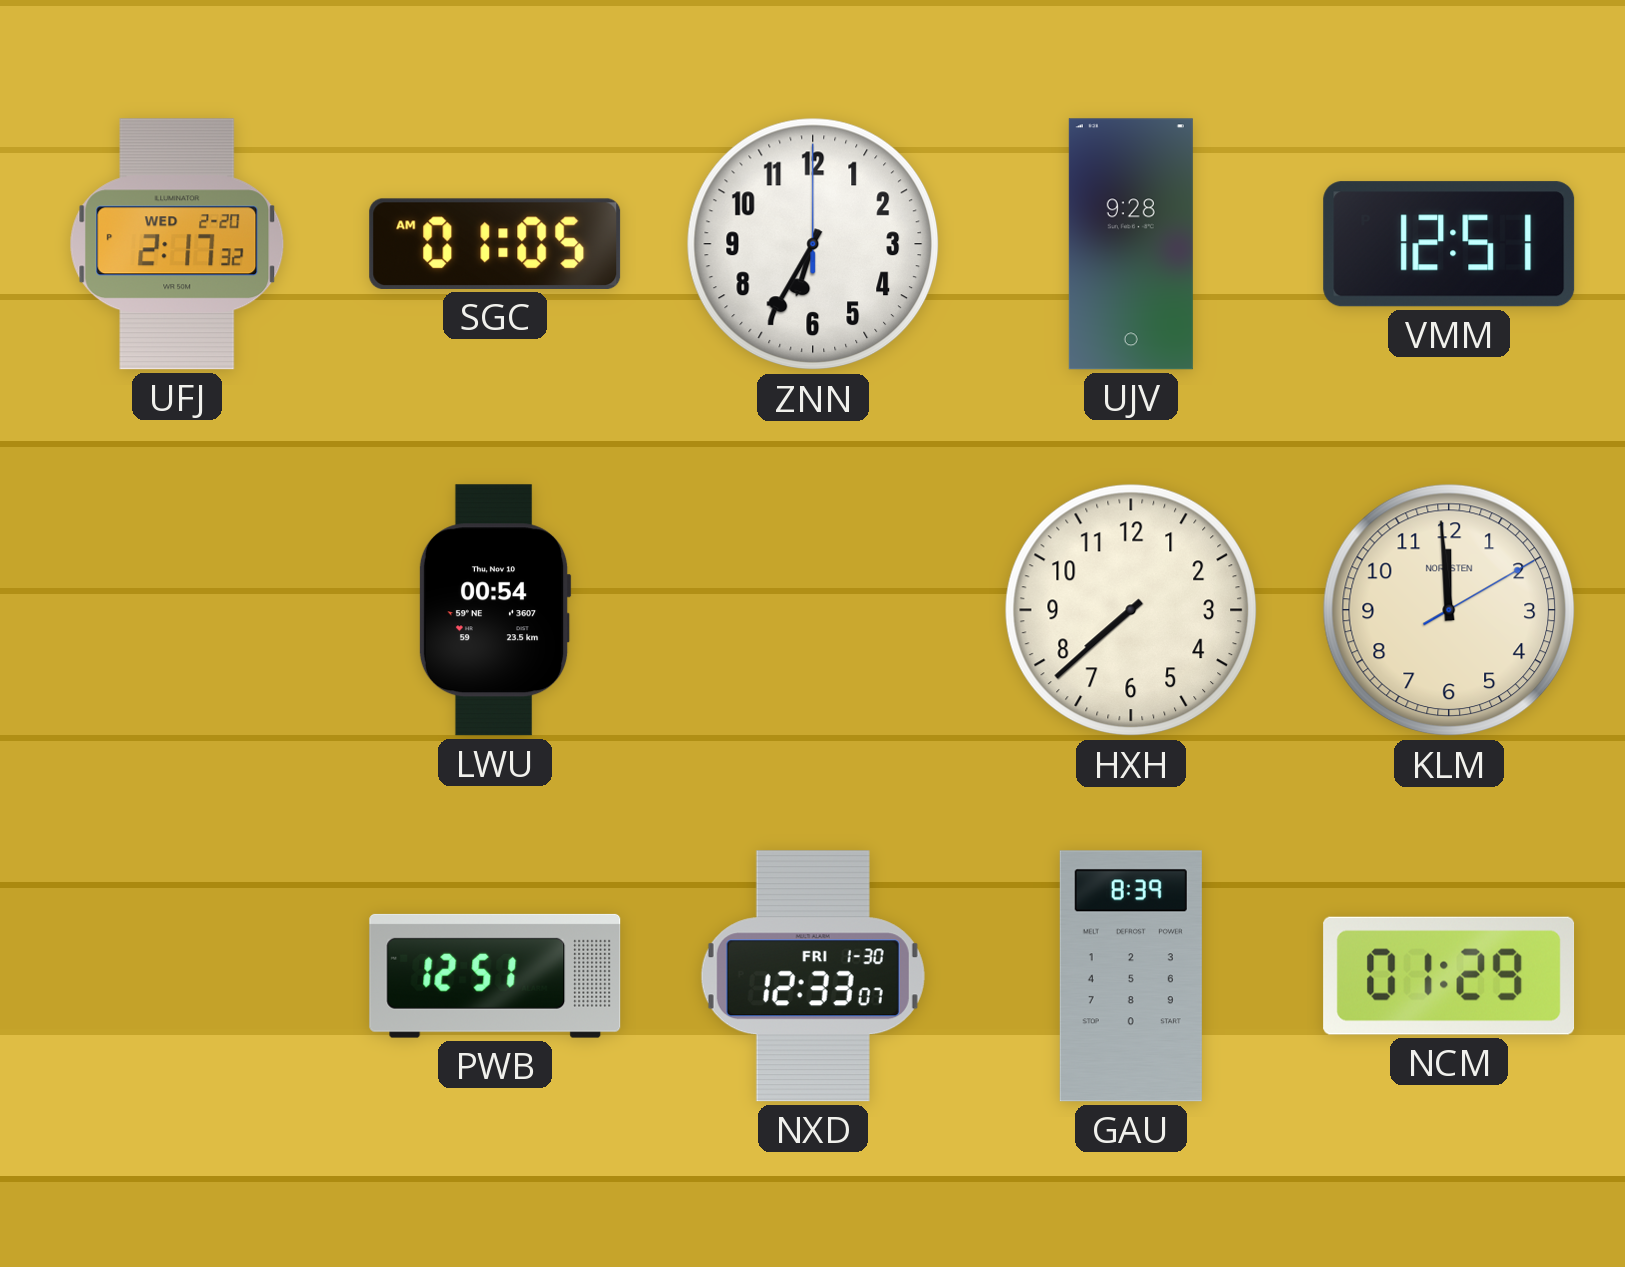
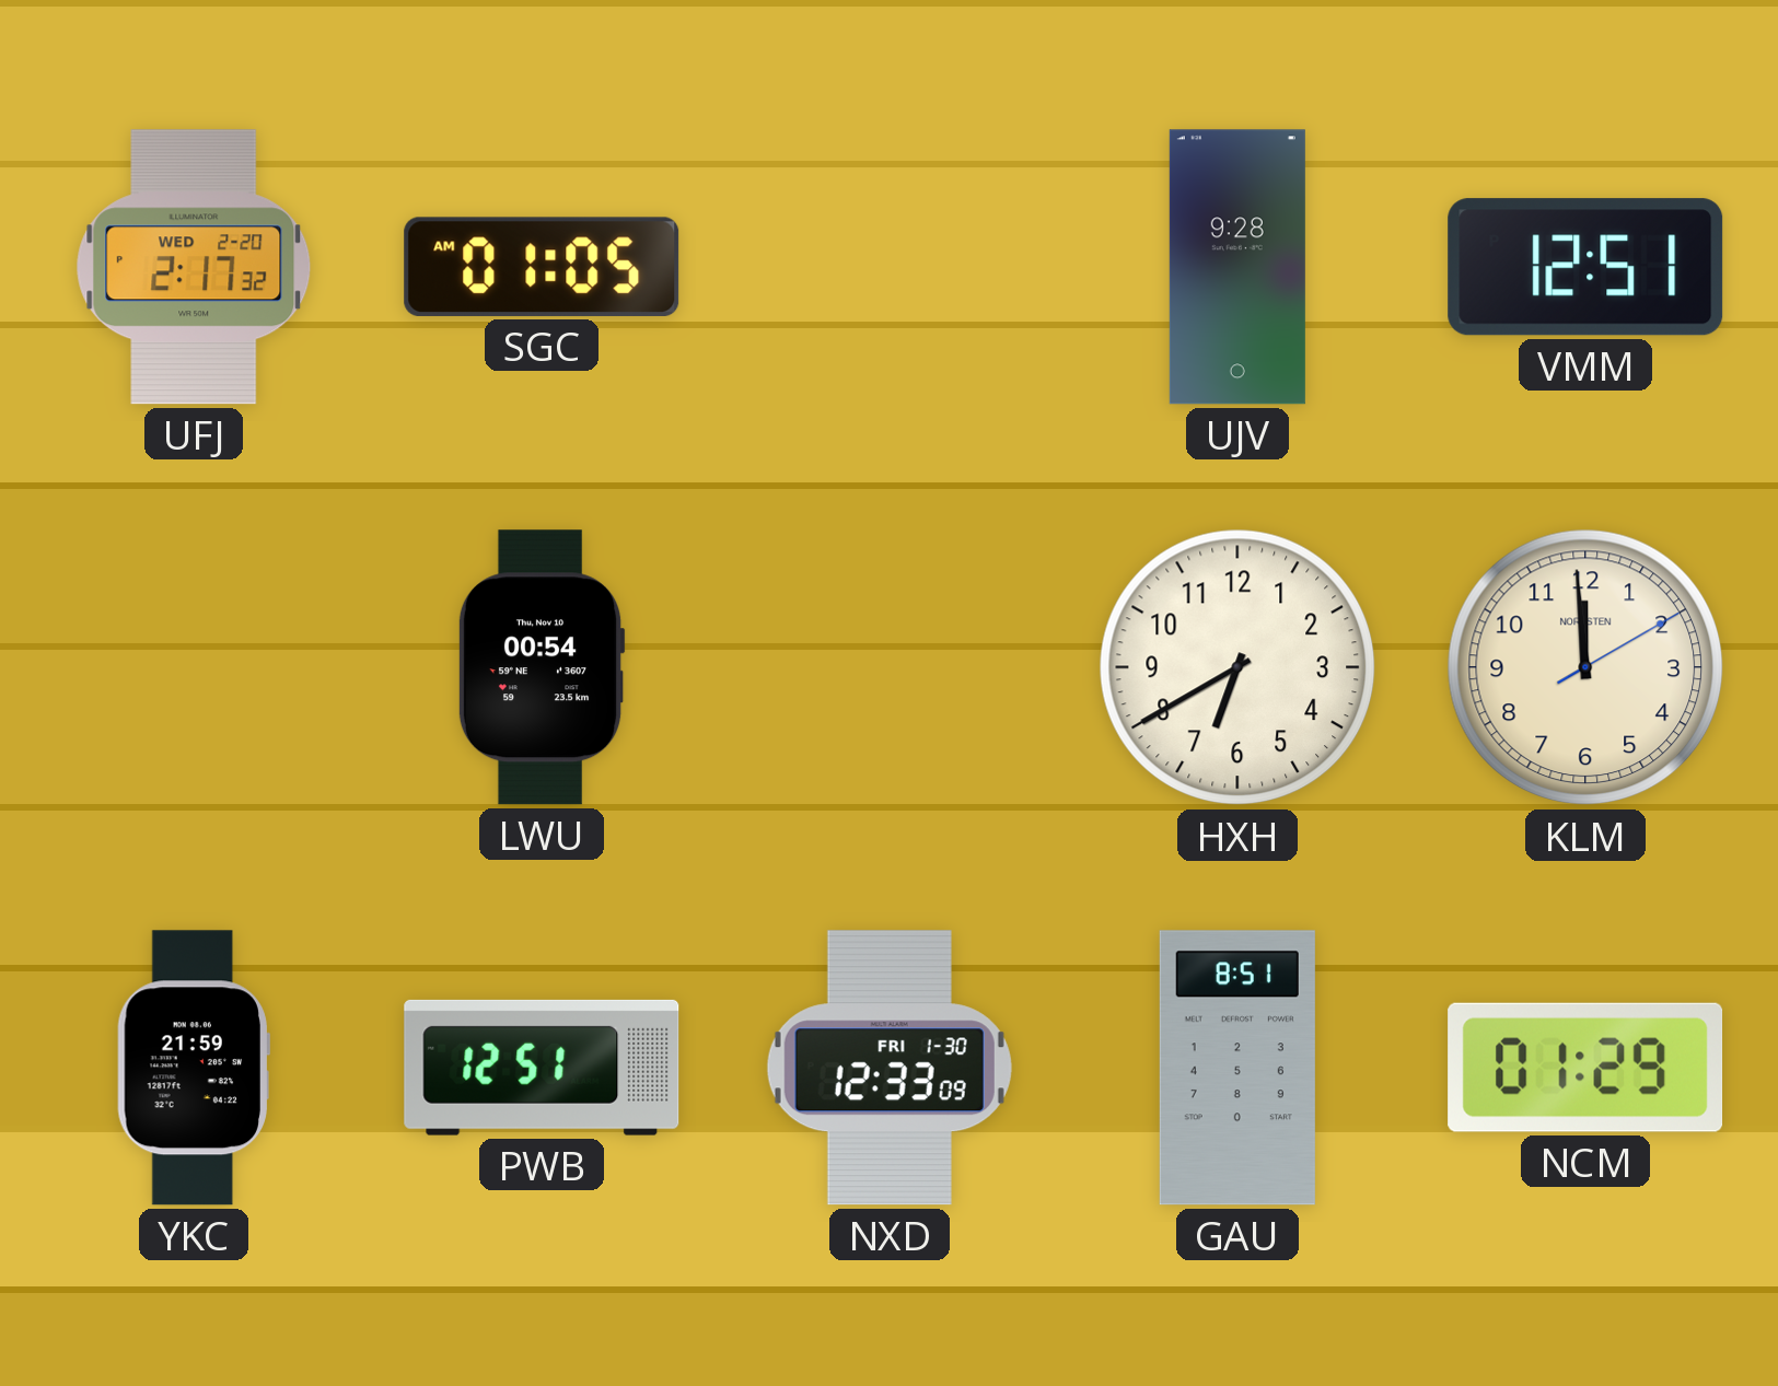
ZNN: 6:35 -> none
HXH: 7:38 -> 6:40
YKC: none -> 21:59
NXD: 12:33:07 -> 12:33:09
GAU: 8:39 -> 8:51
